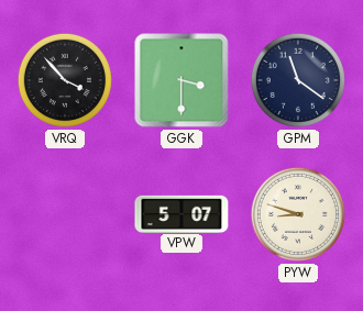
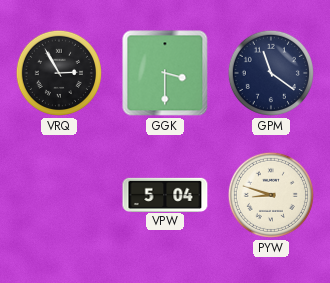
VRQ: 3:53 -> 2:55
VPW: 5:07 -> 5:04
